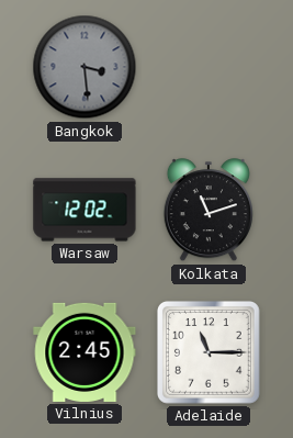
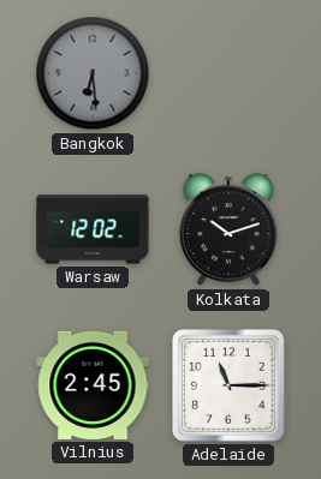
Bangkok: 3:29 -> 6:29
Kolkata: 11:12 -> 10:12
